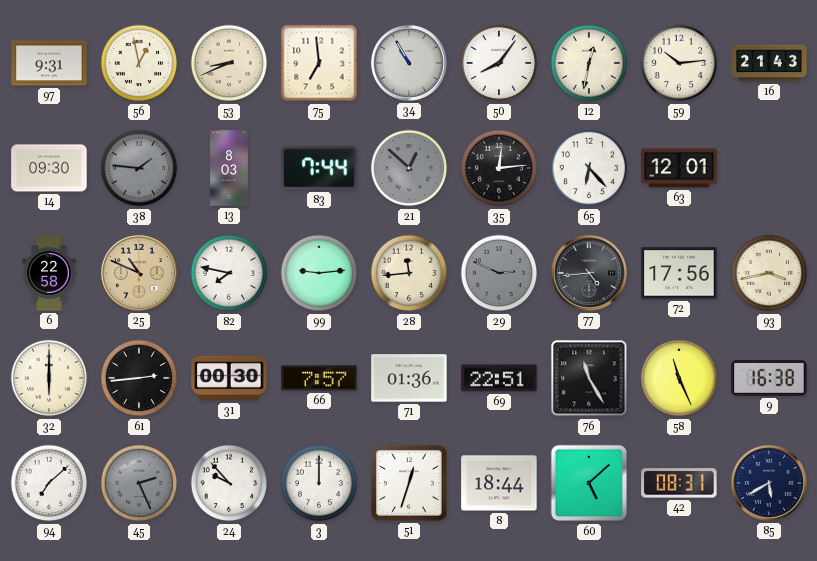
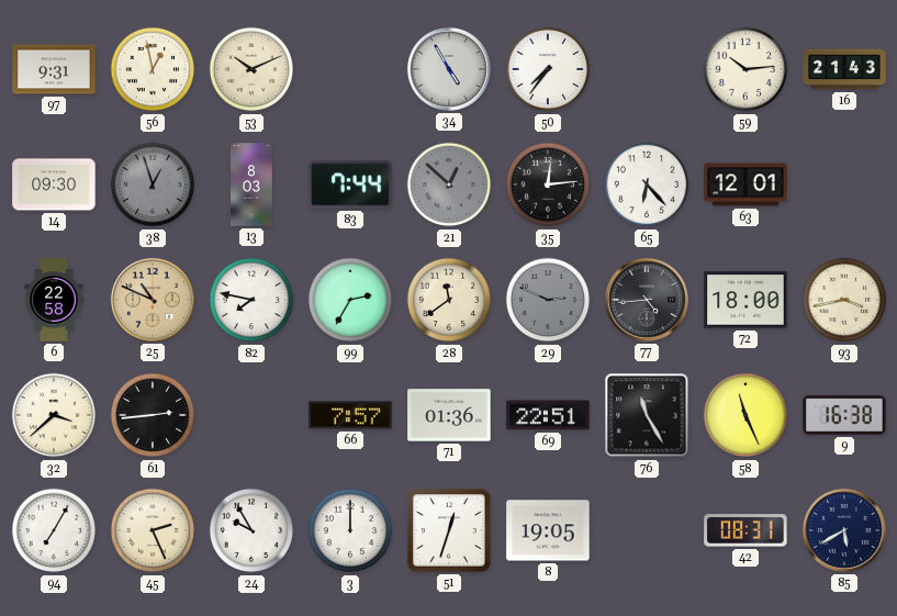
53: 8:41 -> 10:11
75: 6:59 -> none
34: 10:55 -> 4:55
50: 8:06 -> 7:36
12: 12:32 -> none
38: 1:46 -> 12:57
99: 9:14 -> 2:35
28: 11:44 -> 11:39
72: 17:56 -> 18:00
32: 6:00 -> 3:38
31: 00:30 -> none
94: 7:08 -> 7:05
45 dial: grey -> cream
24: 9:53 -> 9:55
8: 18:44 -> 19:05
60: 5:08 -> none
